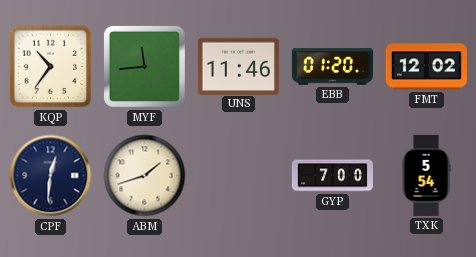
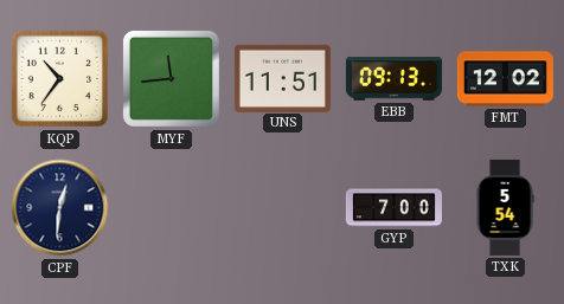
UNS: 11:46 -> 11:51
EBB: 01:20 -> 09:13
ABM: 1:42 -> none
